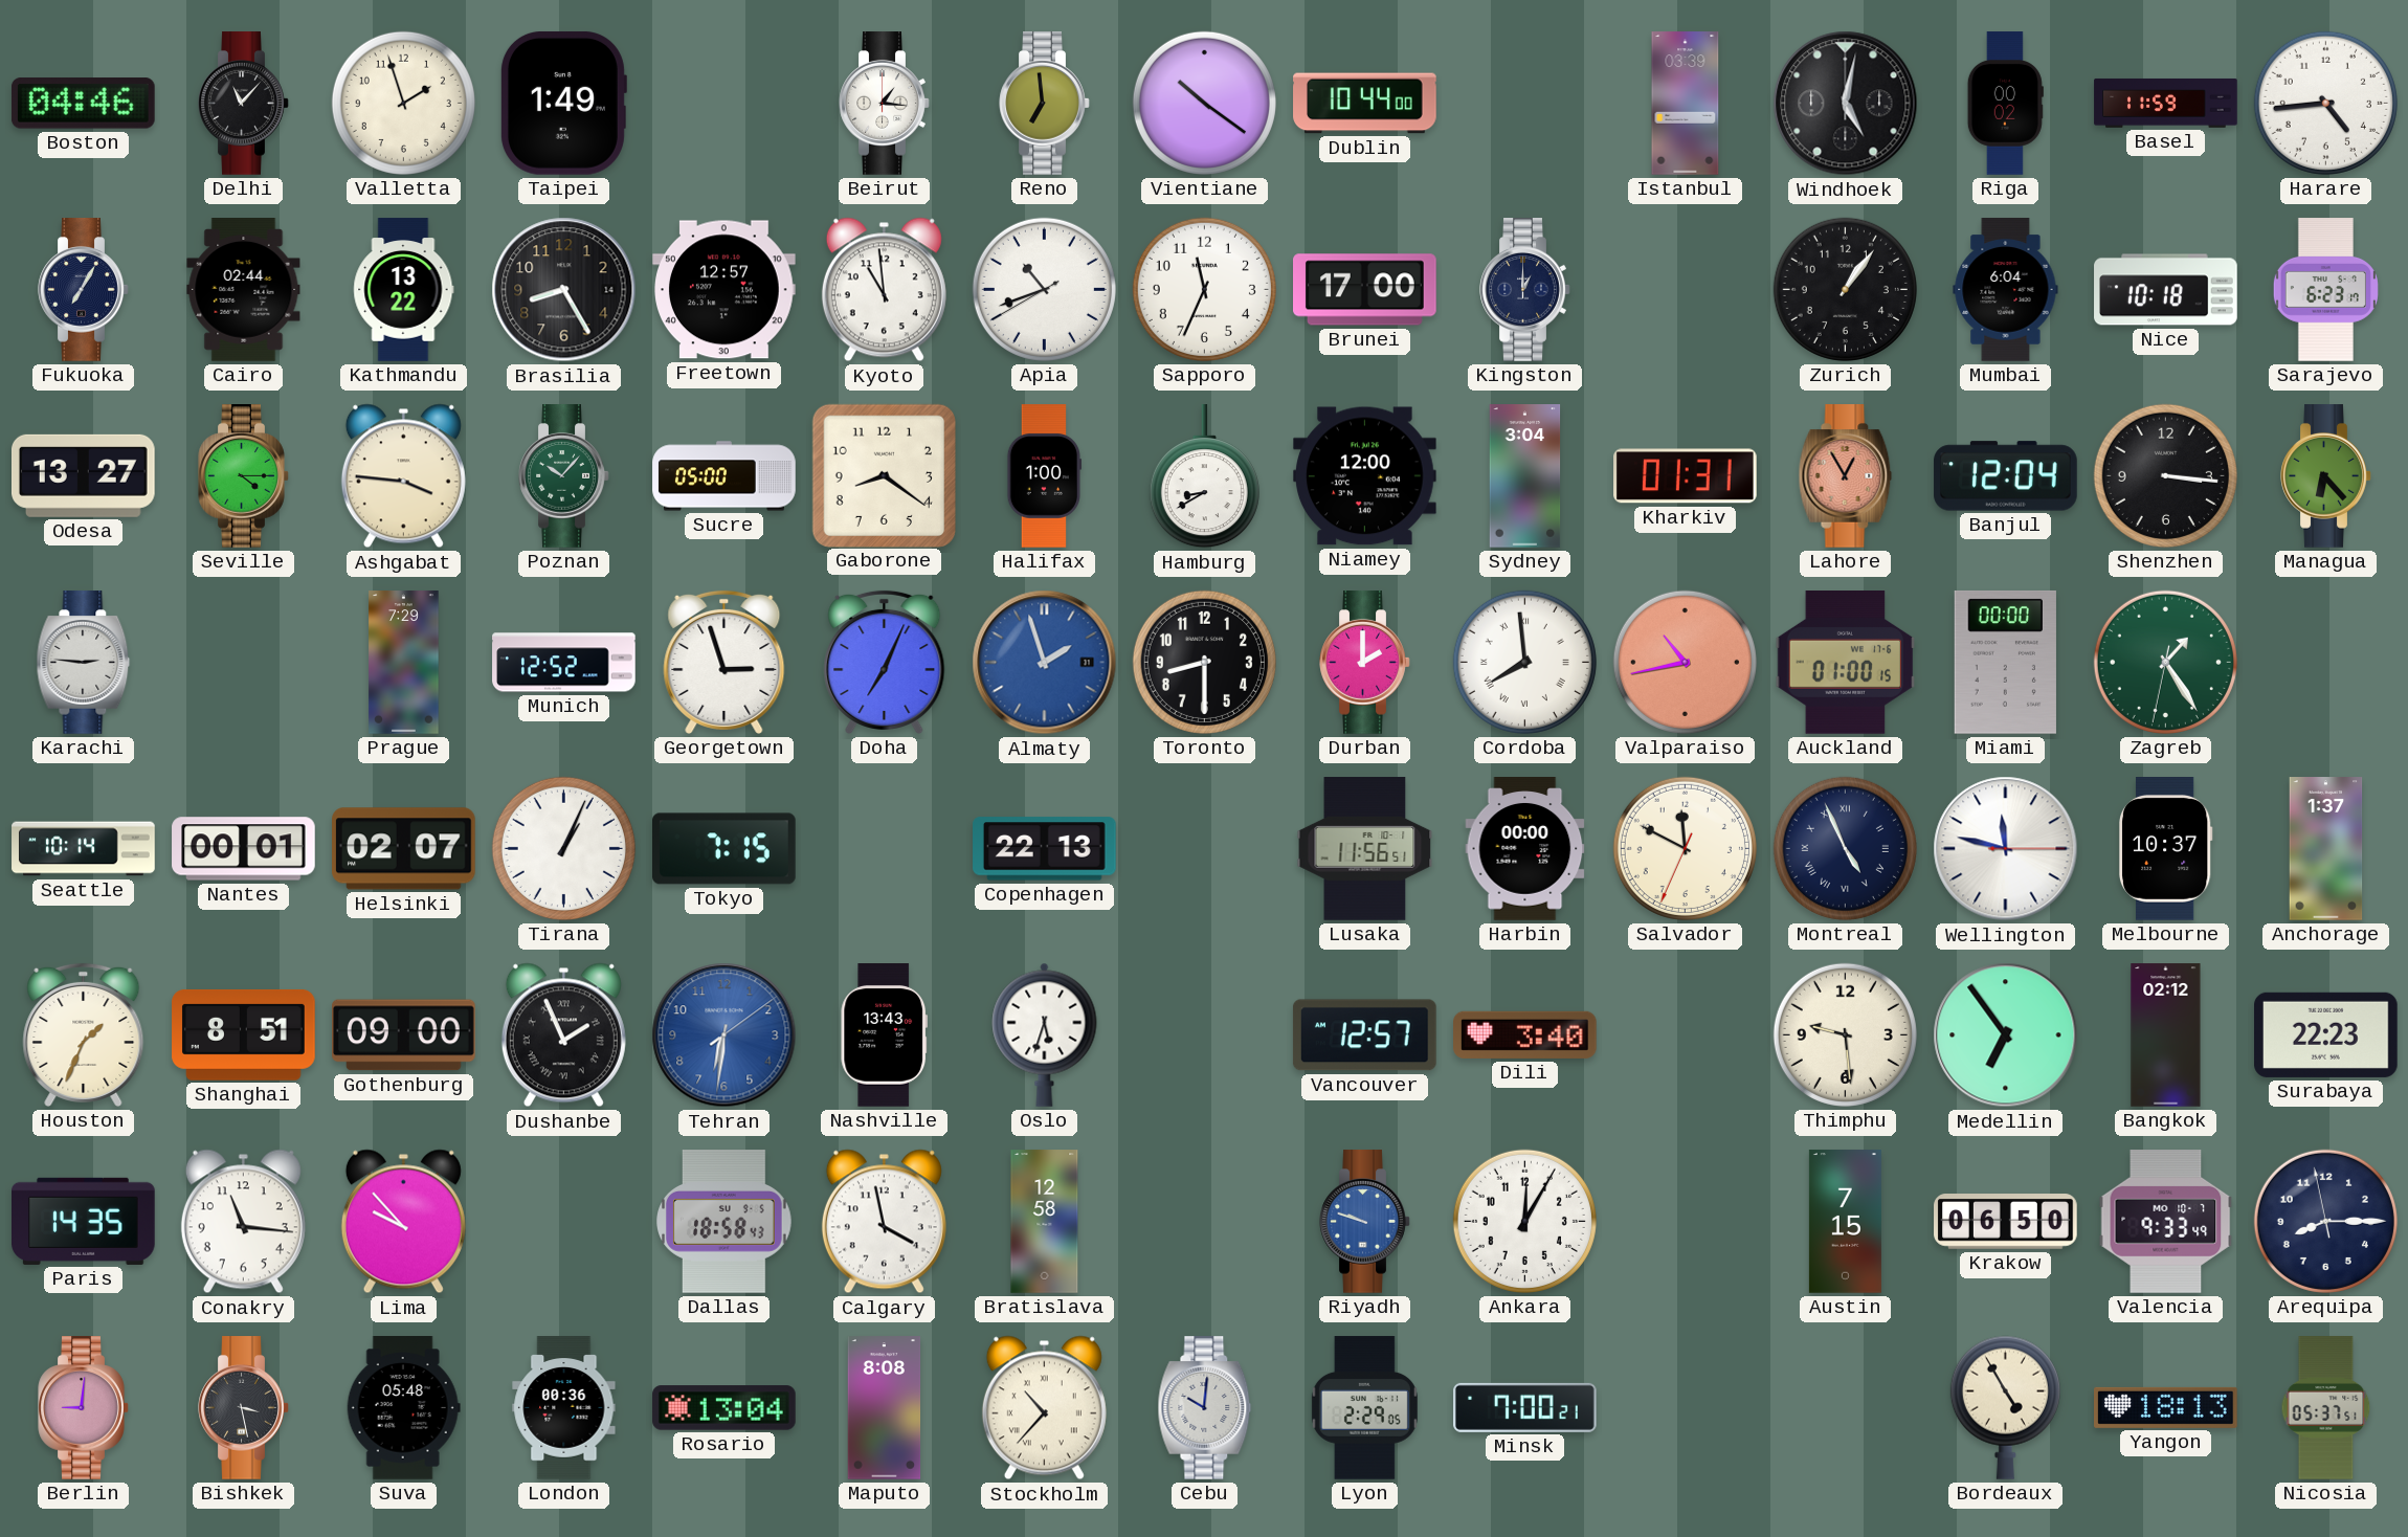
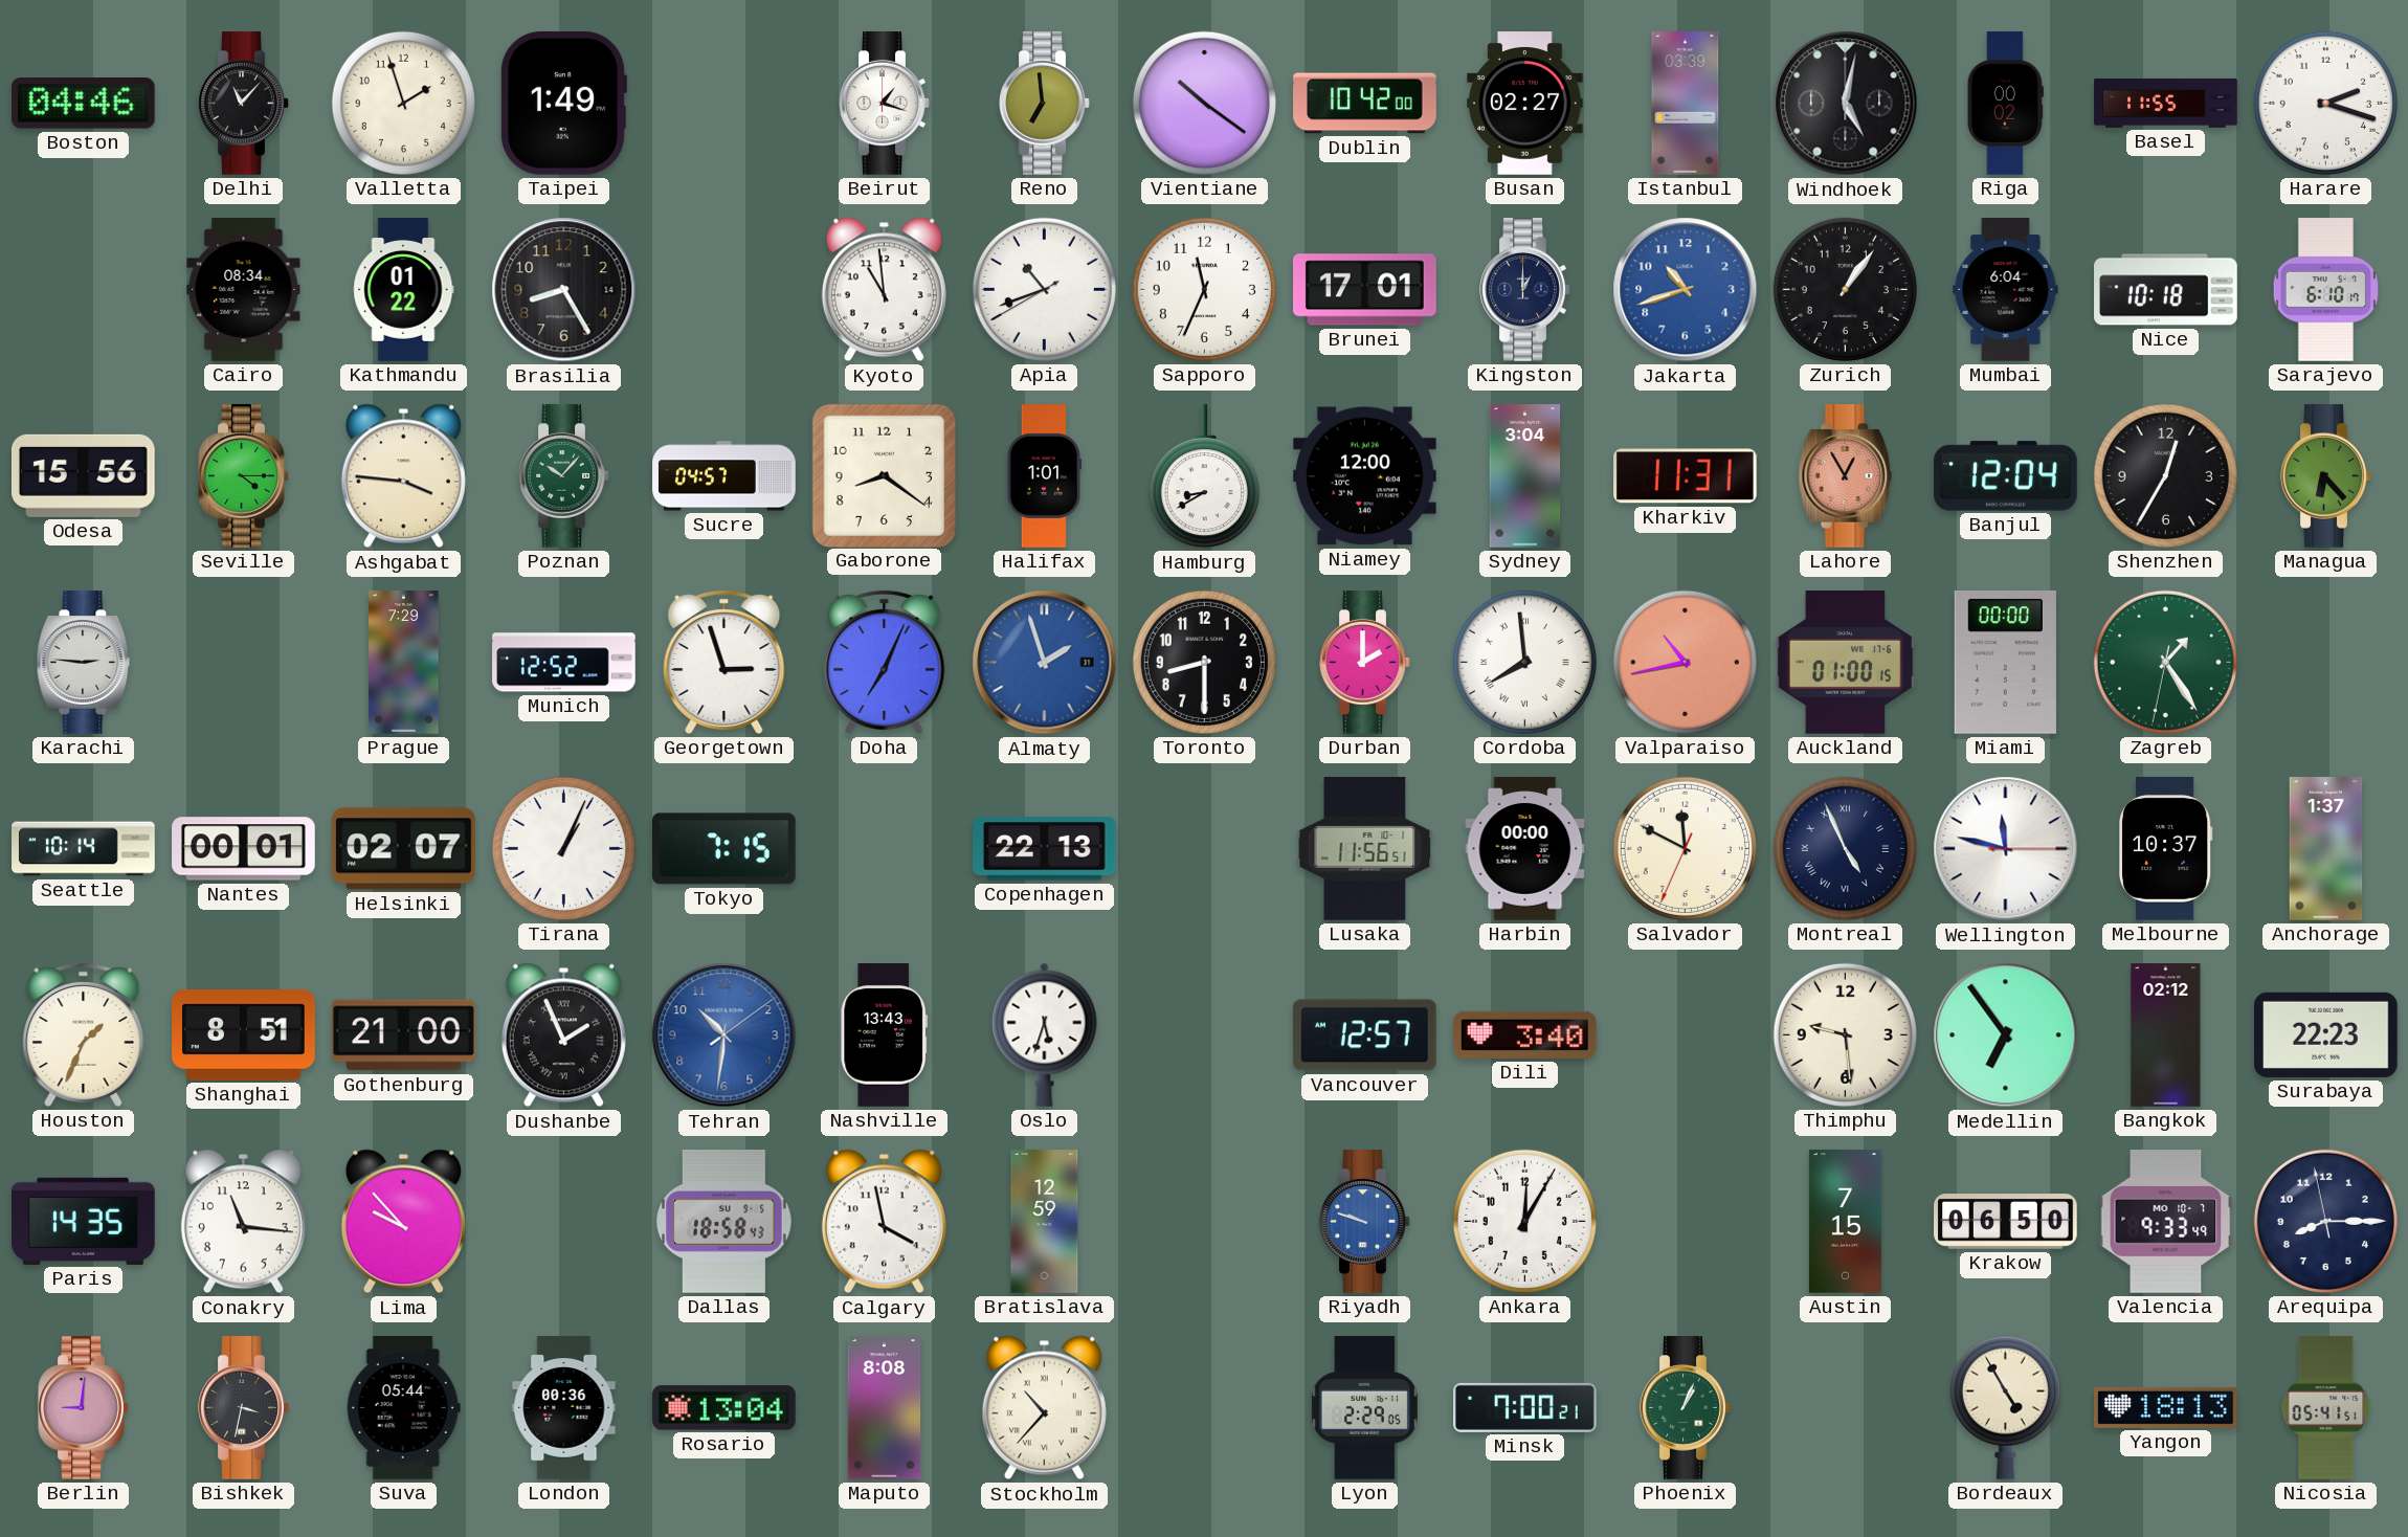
Beirut: 1:16 -> 1:18
Dublin: 10:44 -> 10:42
Busan: none -> 02:27
Basel: 11:59 -> 11:55
Harare: 4:44 -> 2:18
Fukuoka: 7:05 -> none
Cairo: 02:44 -> 08:34
Kathmandu: 13:22 -> 01:22
Freetown: 12:57 -> none
Brunei: 17:00 -> 17:01
Jakarta: none -> 10:42
Sarajevo: 6:23 -> 6:10
Odesa: 13:27 -> 15:56
Sucre: 05:00 -> 04:57
Halifax: 1:00 -> 1:01
Kharkiv: 01:31 -> 11:31
Shenzhen: 3:16 -> 12:35
Gothenburg: 09:00 -> 21:00
Tehran: 6:31 -> 10:31
Bratislava: 12:58 -> 12:59
Bishkek: 3:28 -> 3:32
Suva: 05:48 -> 05:44
Cebu: 10:01 -> none
Phoenix: none -> 1:04
Nicosia: 05:37 -> 05:41
